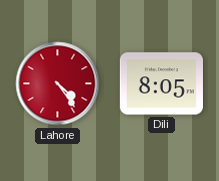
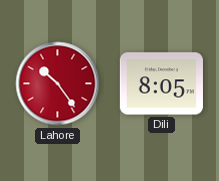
Lahore: 4:24 -> 10:24
